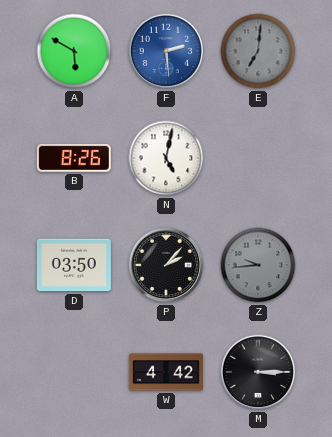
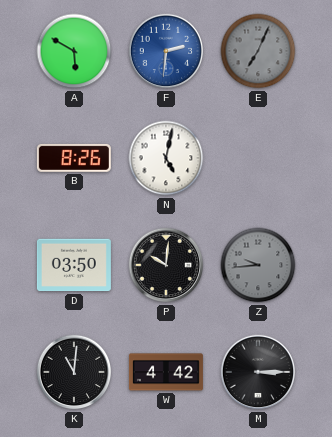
F: 2:29 -> 2:31
E: 7:01 -> 7:04
P: 2:07 -> 10:01
K: none -> 11:01
